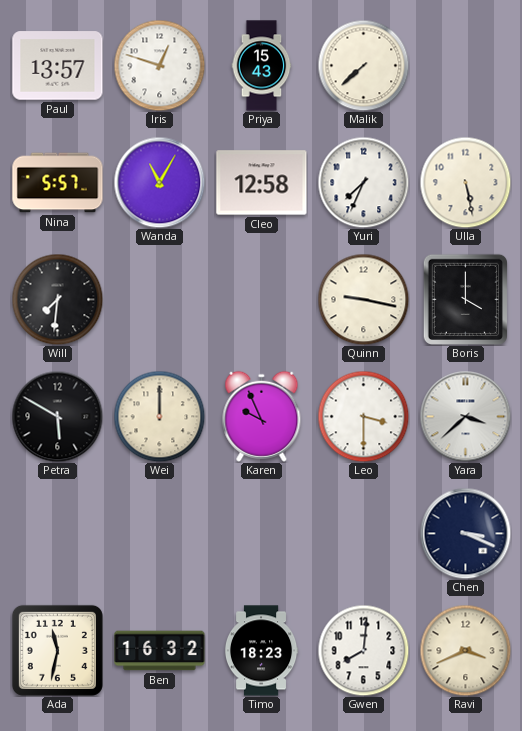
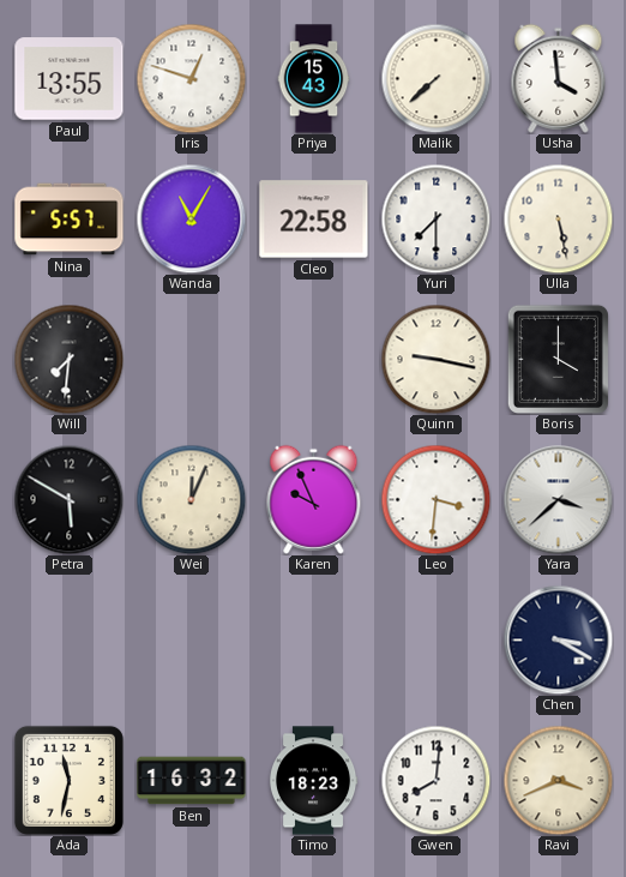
Paul: 13:57 -> 13:55
Usha: none -> 3:59
Cleo: 12:58 -> 22:58
Yuri: 7:34 -> 7:30
Wei: 12:00 -> 12:04
Leo: 3:30 -> 3:31
Chen: 3:19 -> 3:20
